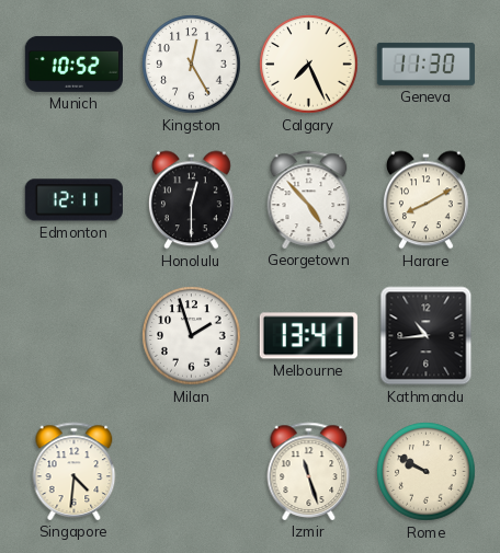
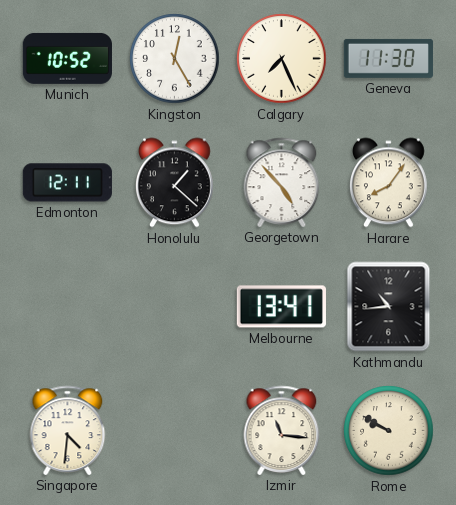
Honolulu: 12:30 -> 1:22
Harare: 8:10 -> 8:06
Milan: 1:57 -> none
Izmir: 11:27 -> 11:16
